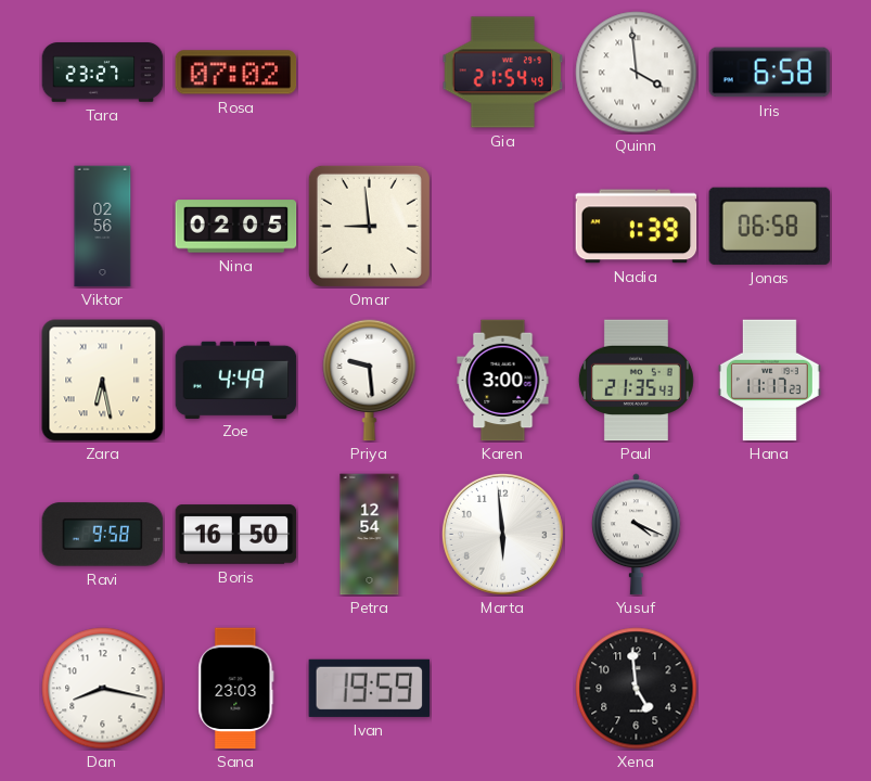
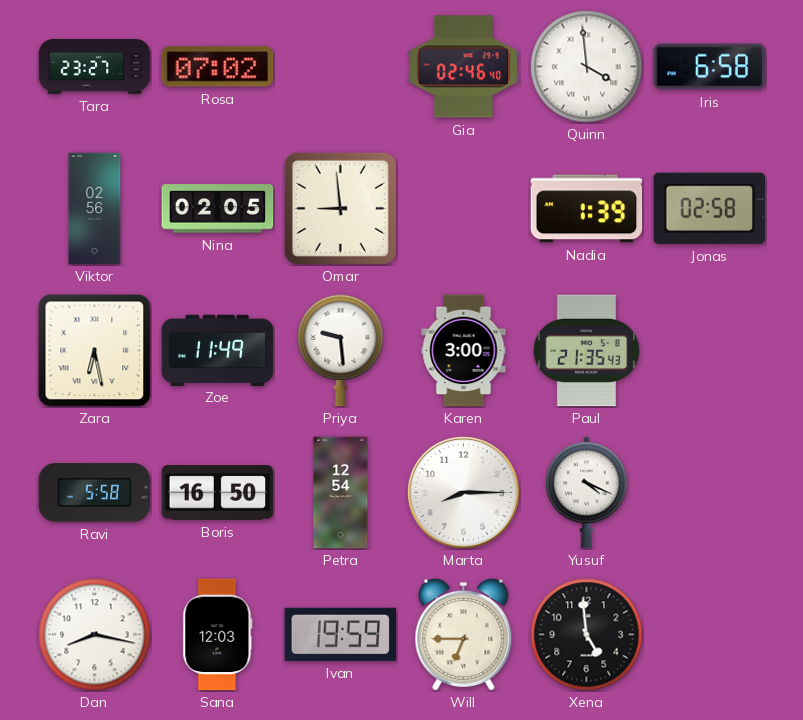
Gia: 21:54 -> 02:46
Jonas: 06:58 -> 02:58
Zoe: 4:49 -> 11:49
Hana: 11:17 -> none
Ravi: 9:58 -> 5:58
Marta: 5:59 -> 8:15
Sana: 23:03 -> 12:03
Will: none -> 6:45
